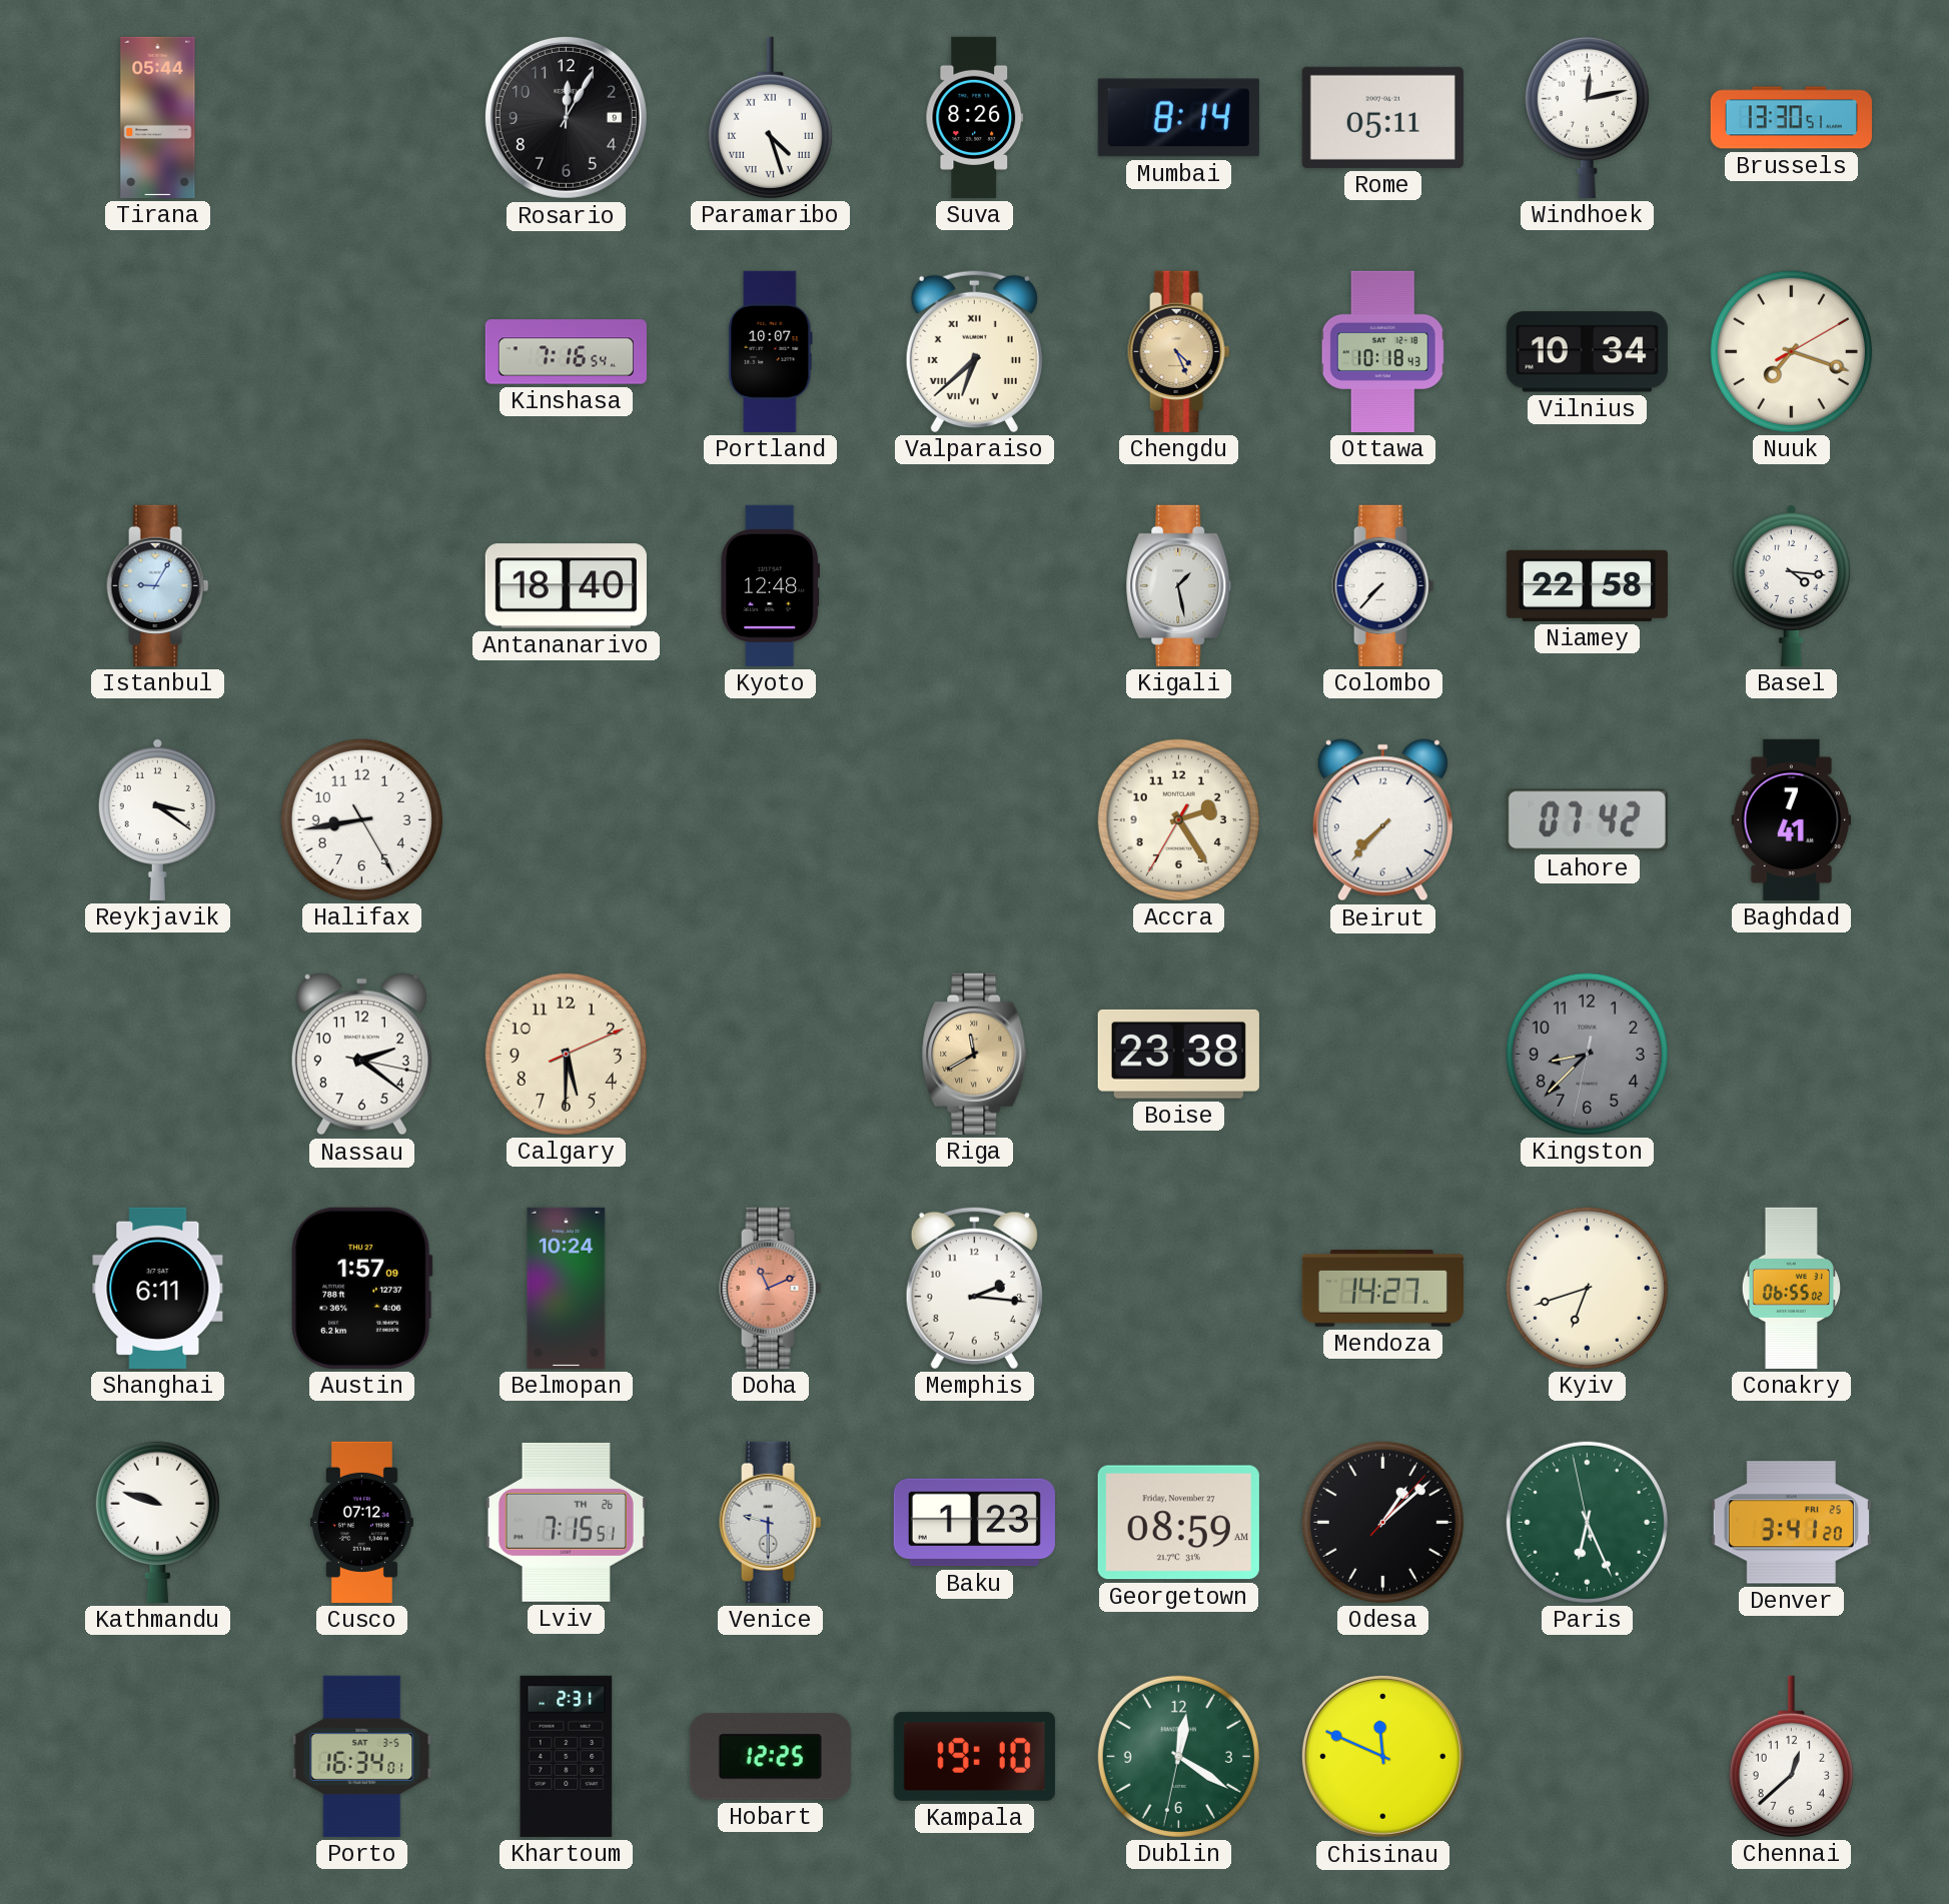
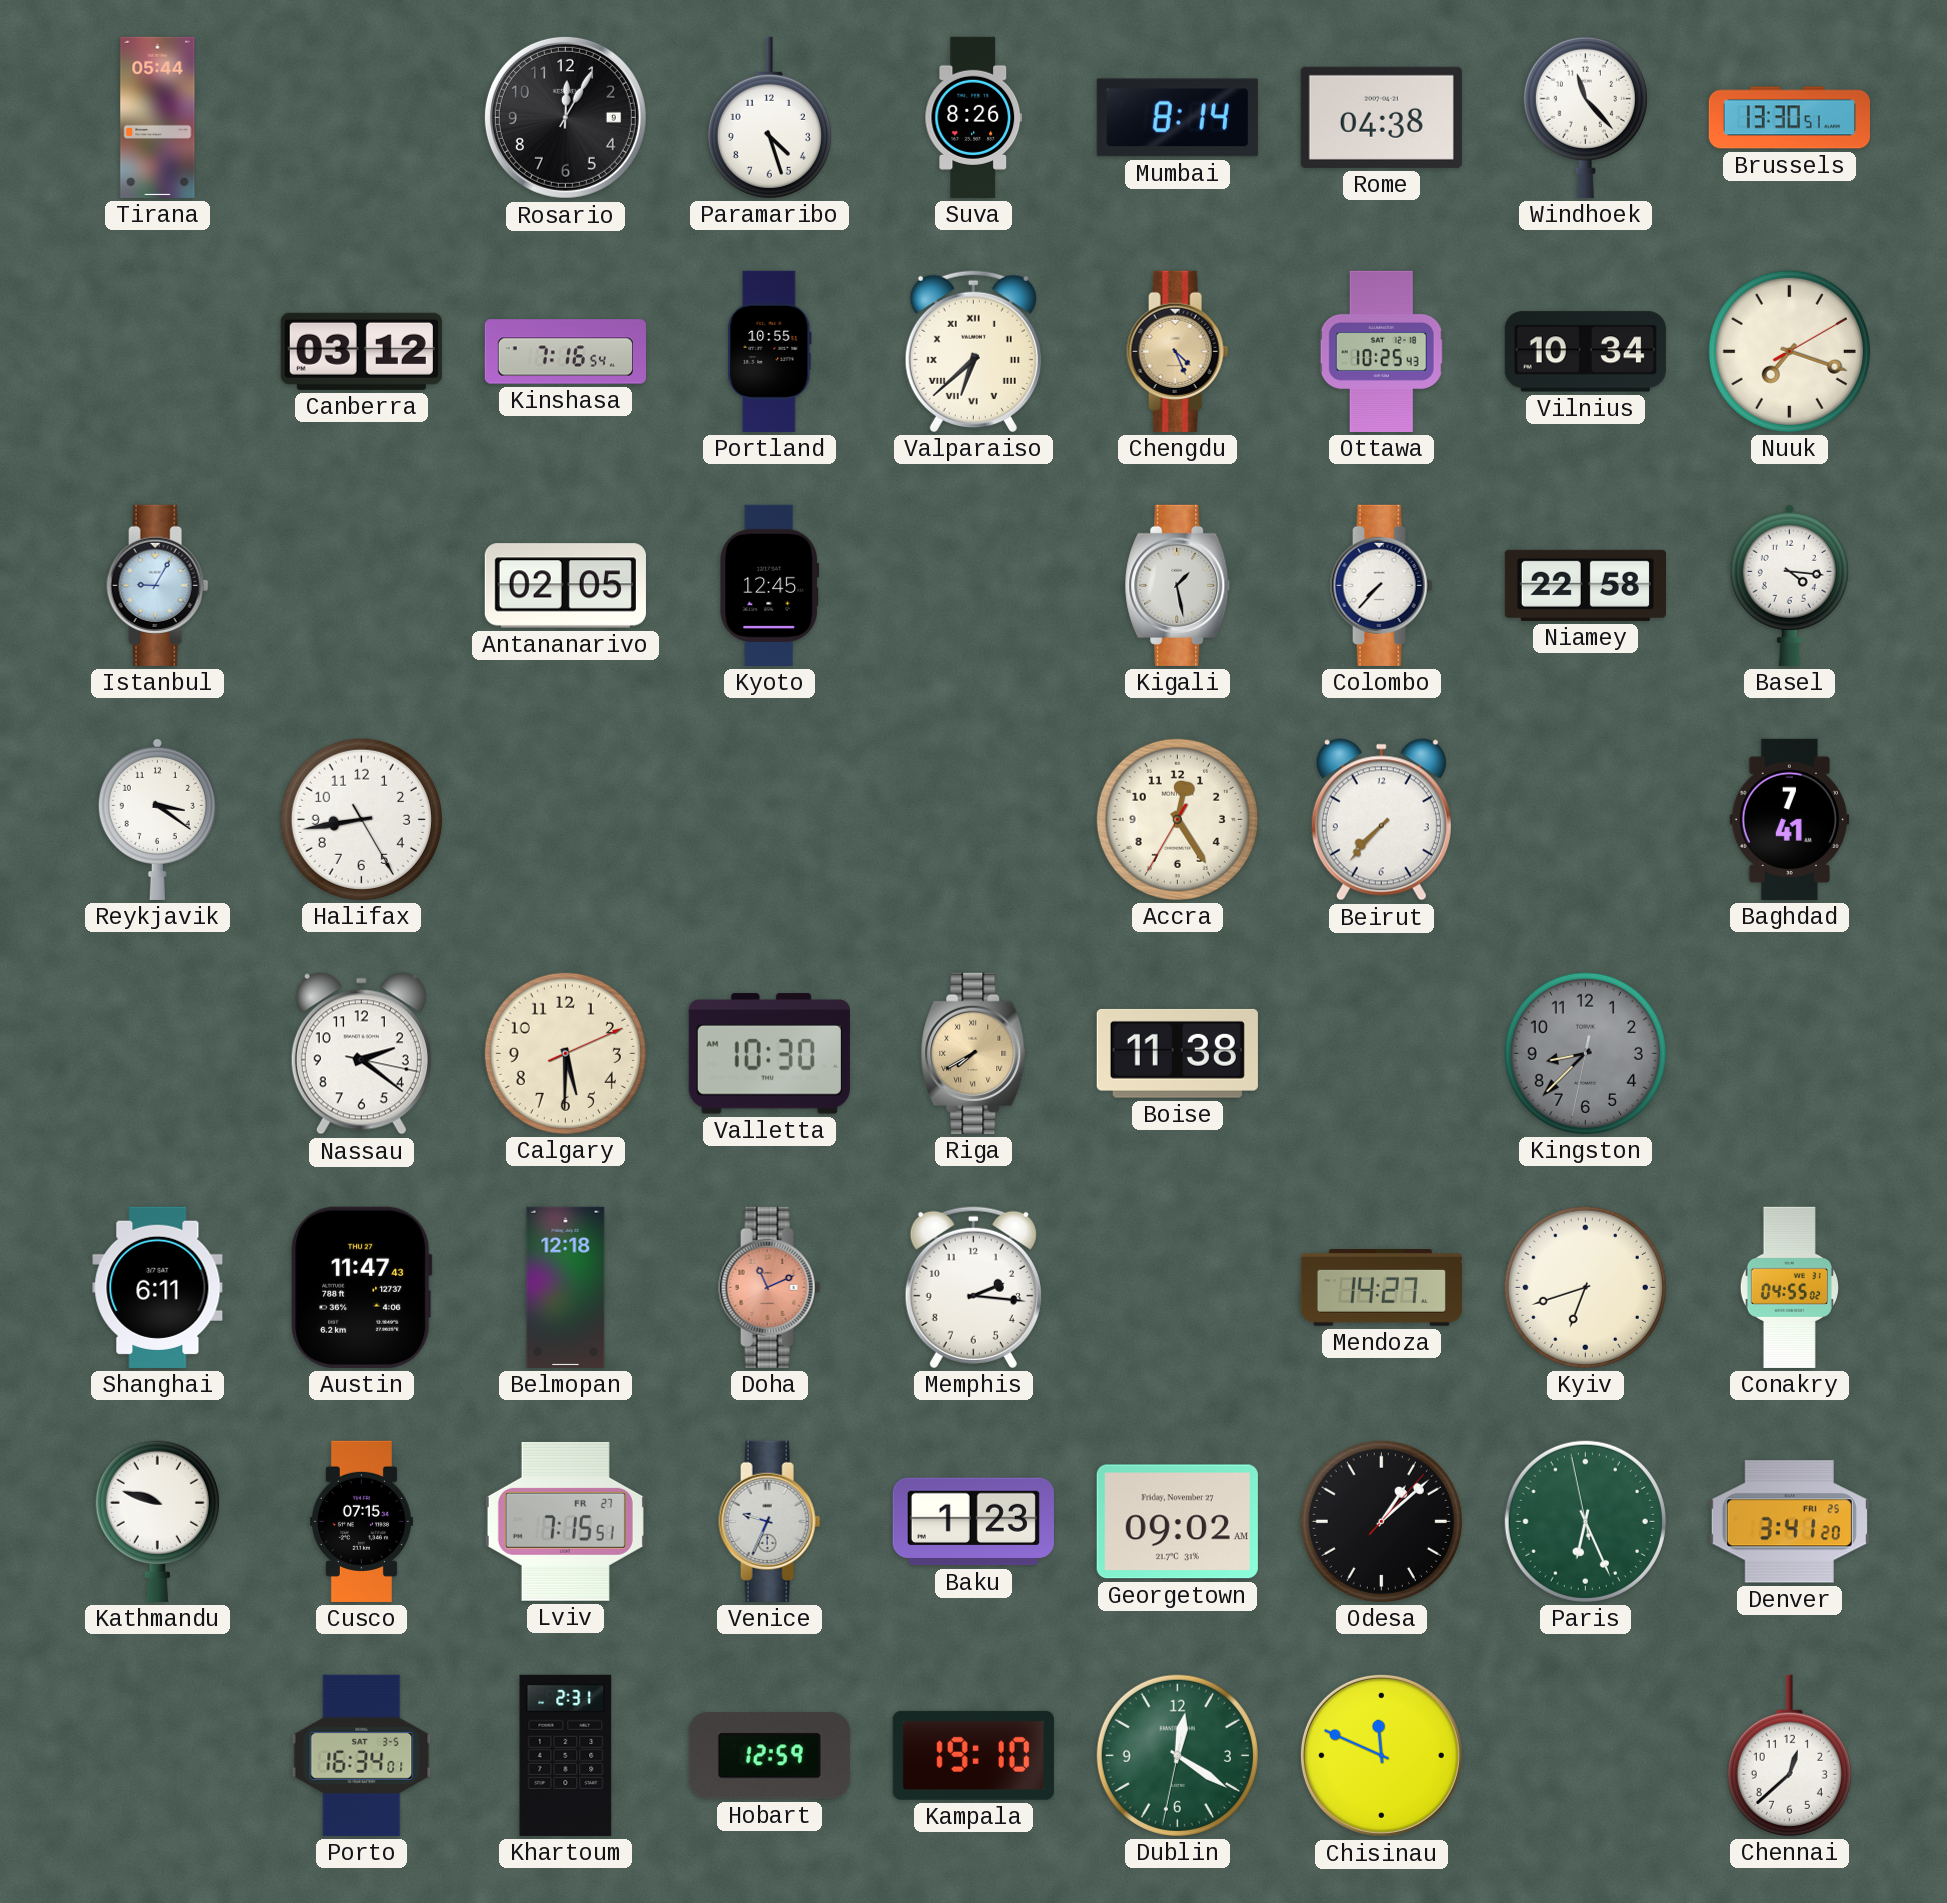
Paramaribo numerals: Roman -> Arabic
Rome: 05:11 -> 04:38
Windhoek: 12:13 -> 11:23
Canberra: none -> 03:12
Portland: 10:07 -> 10:55
Ottawa: 10:18 -> 10:25
Antananarivo: 18:40 -> 02:05
Kyoto: 12:48 -> 12:45
Accra: 2:24 -> 12:24
Lahore: 07:42 -> none
Valletta: none -> 10:30
Riga: 11:40 -> 7:40
Boise: 23:38 -> 11:38
Austin: 1:57 -> 11:47
Belmopan: 10:24 -> 12:18
Conakry: 06:55 -> 04:55
Cusco: 07:12 -> 07:15
Lviv date: TH 26 -> FR 27
Venice: 9:30 -> 9:34
Georgetown: 08:59 -> 09:02
Hobart: 12:25 -> 12:59
